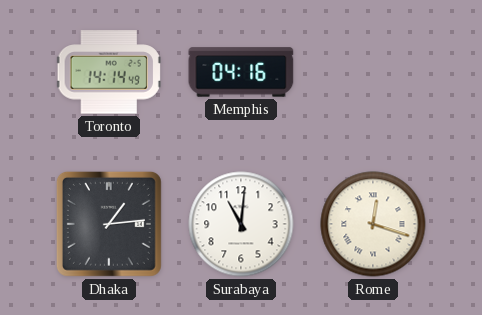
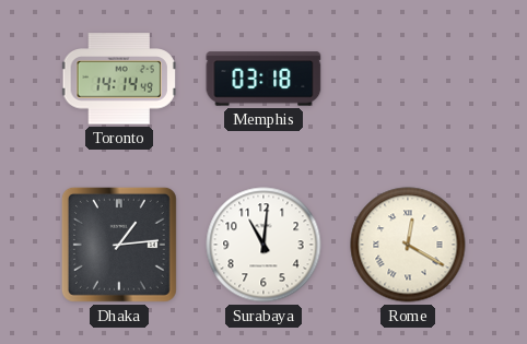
Memphis: 04:16 -> 03:18
Rome: 12:18 -> 12:20
